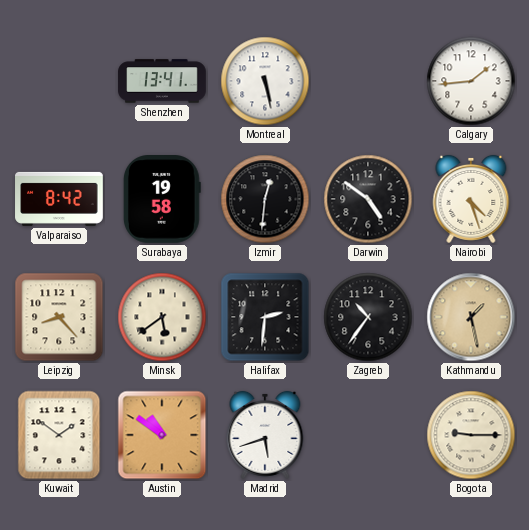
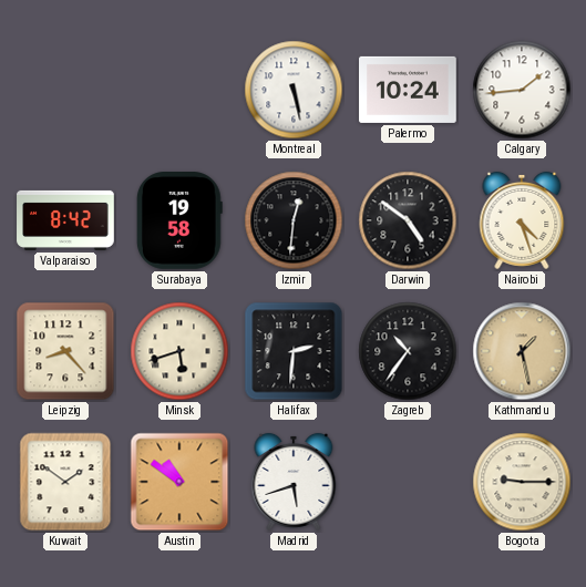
Shenzhen: 13:41 -> none
Palermo: none -> 10:24
Minsk: 5:39 -> 5:42
